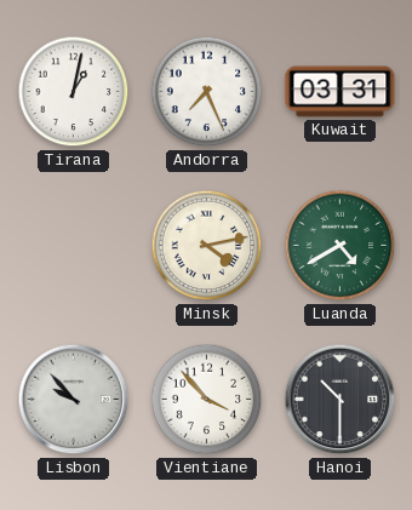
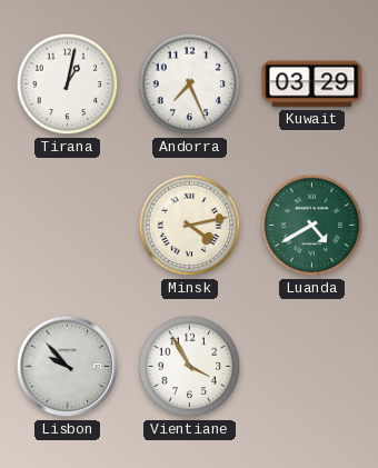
Kuwait: 03:31 -> 03:29
Vientiane: 3:53 -> 3:55
Hanoi: 10:30 -> none
